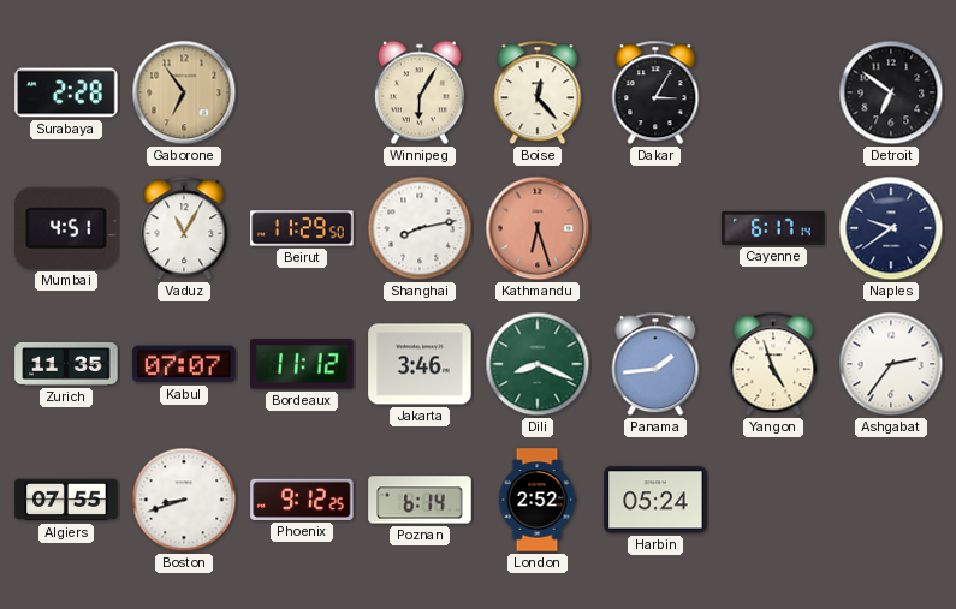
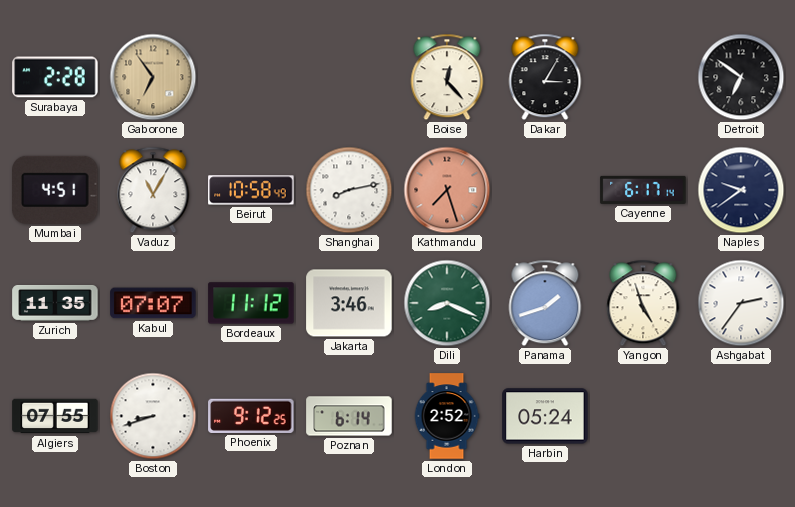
Winnipeg: 6:05 -> none
Beirut: 11:29 -> 10:58
Kathmandu: 6:27 -> 7:27
Panama: 1:44 -> 1:42
